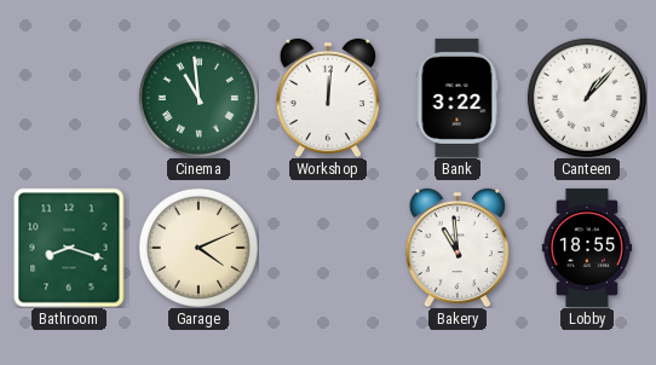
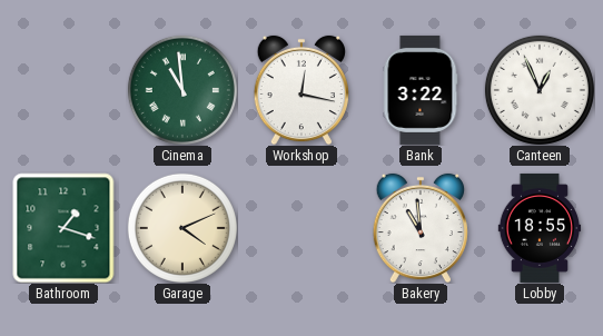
Workshop: 12:01 -> 12:17
Canteen: 1:07 -> 12:56
Bathroom: 8:18 -> 1:18
